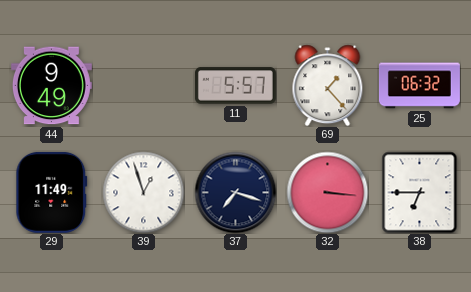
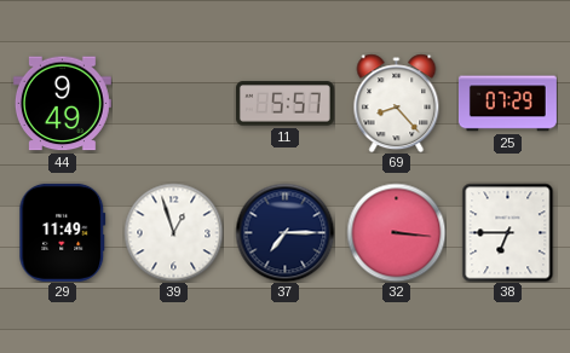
69: 1:23 -> 8:23
25: 06:32 -> 07:29
37: 7:18 -> 7:15
